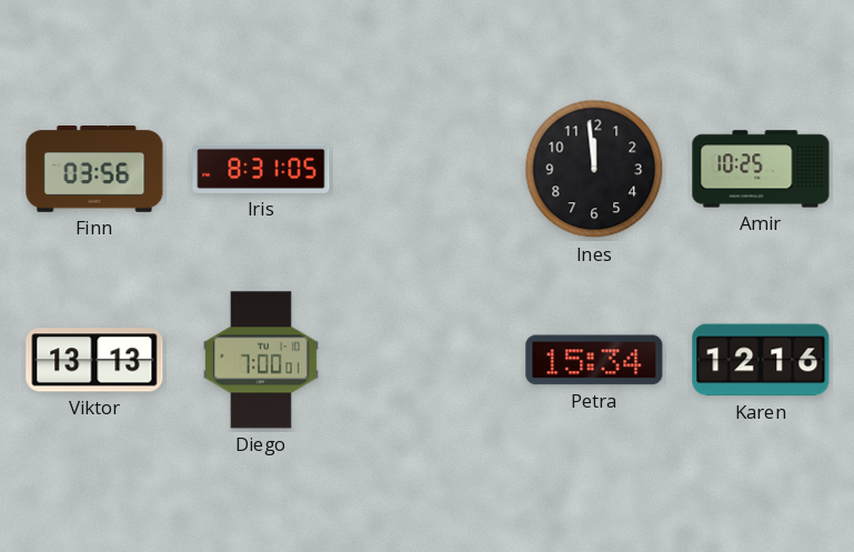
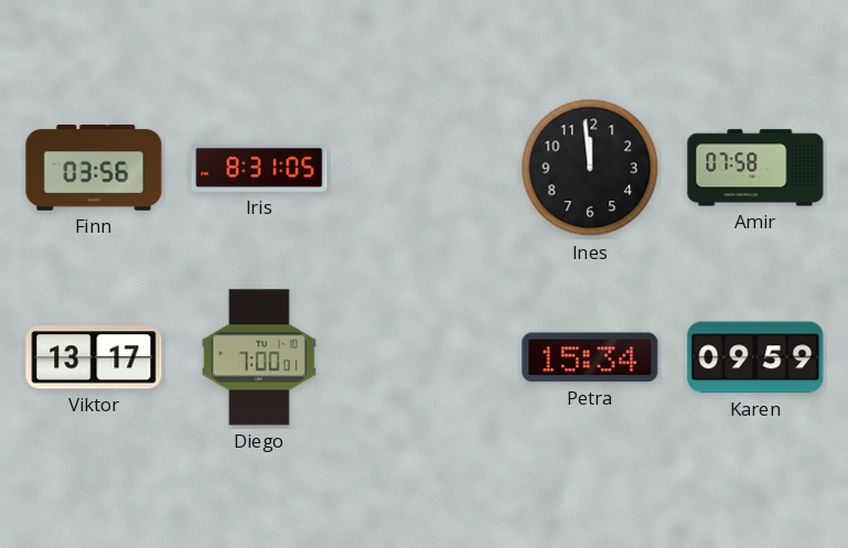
Amir: 10:25 -> 07:58
Viktor: 13:13 -> 13:17
Karen: 12:16 -> 09:59
